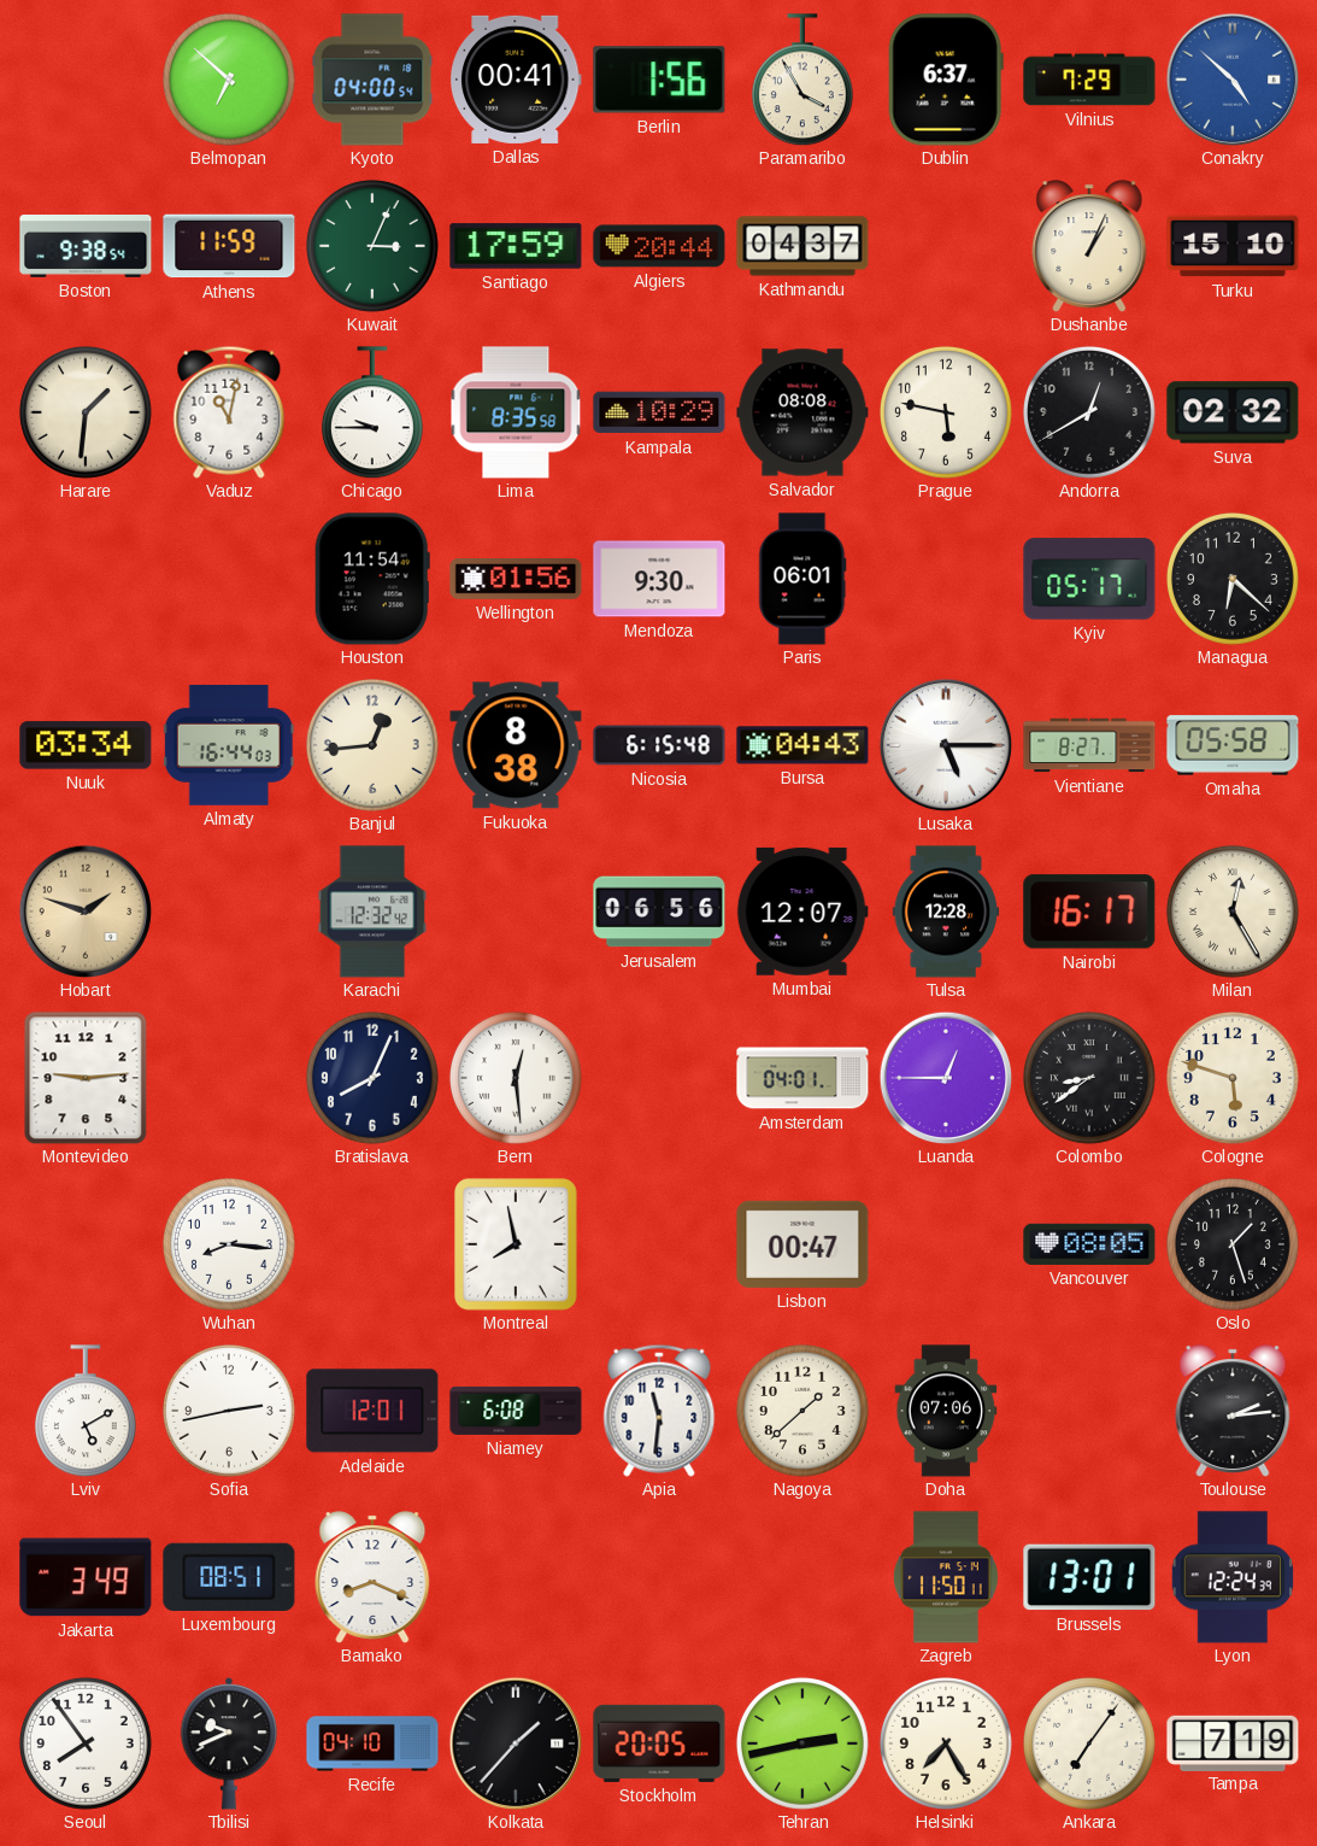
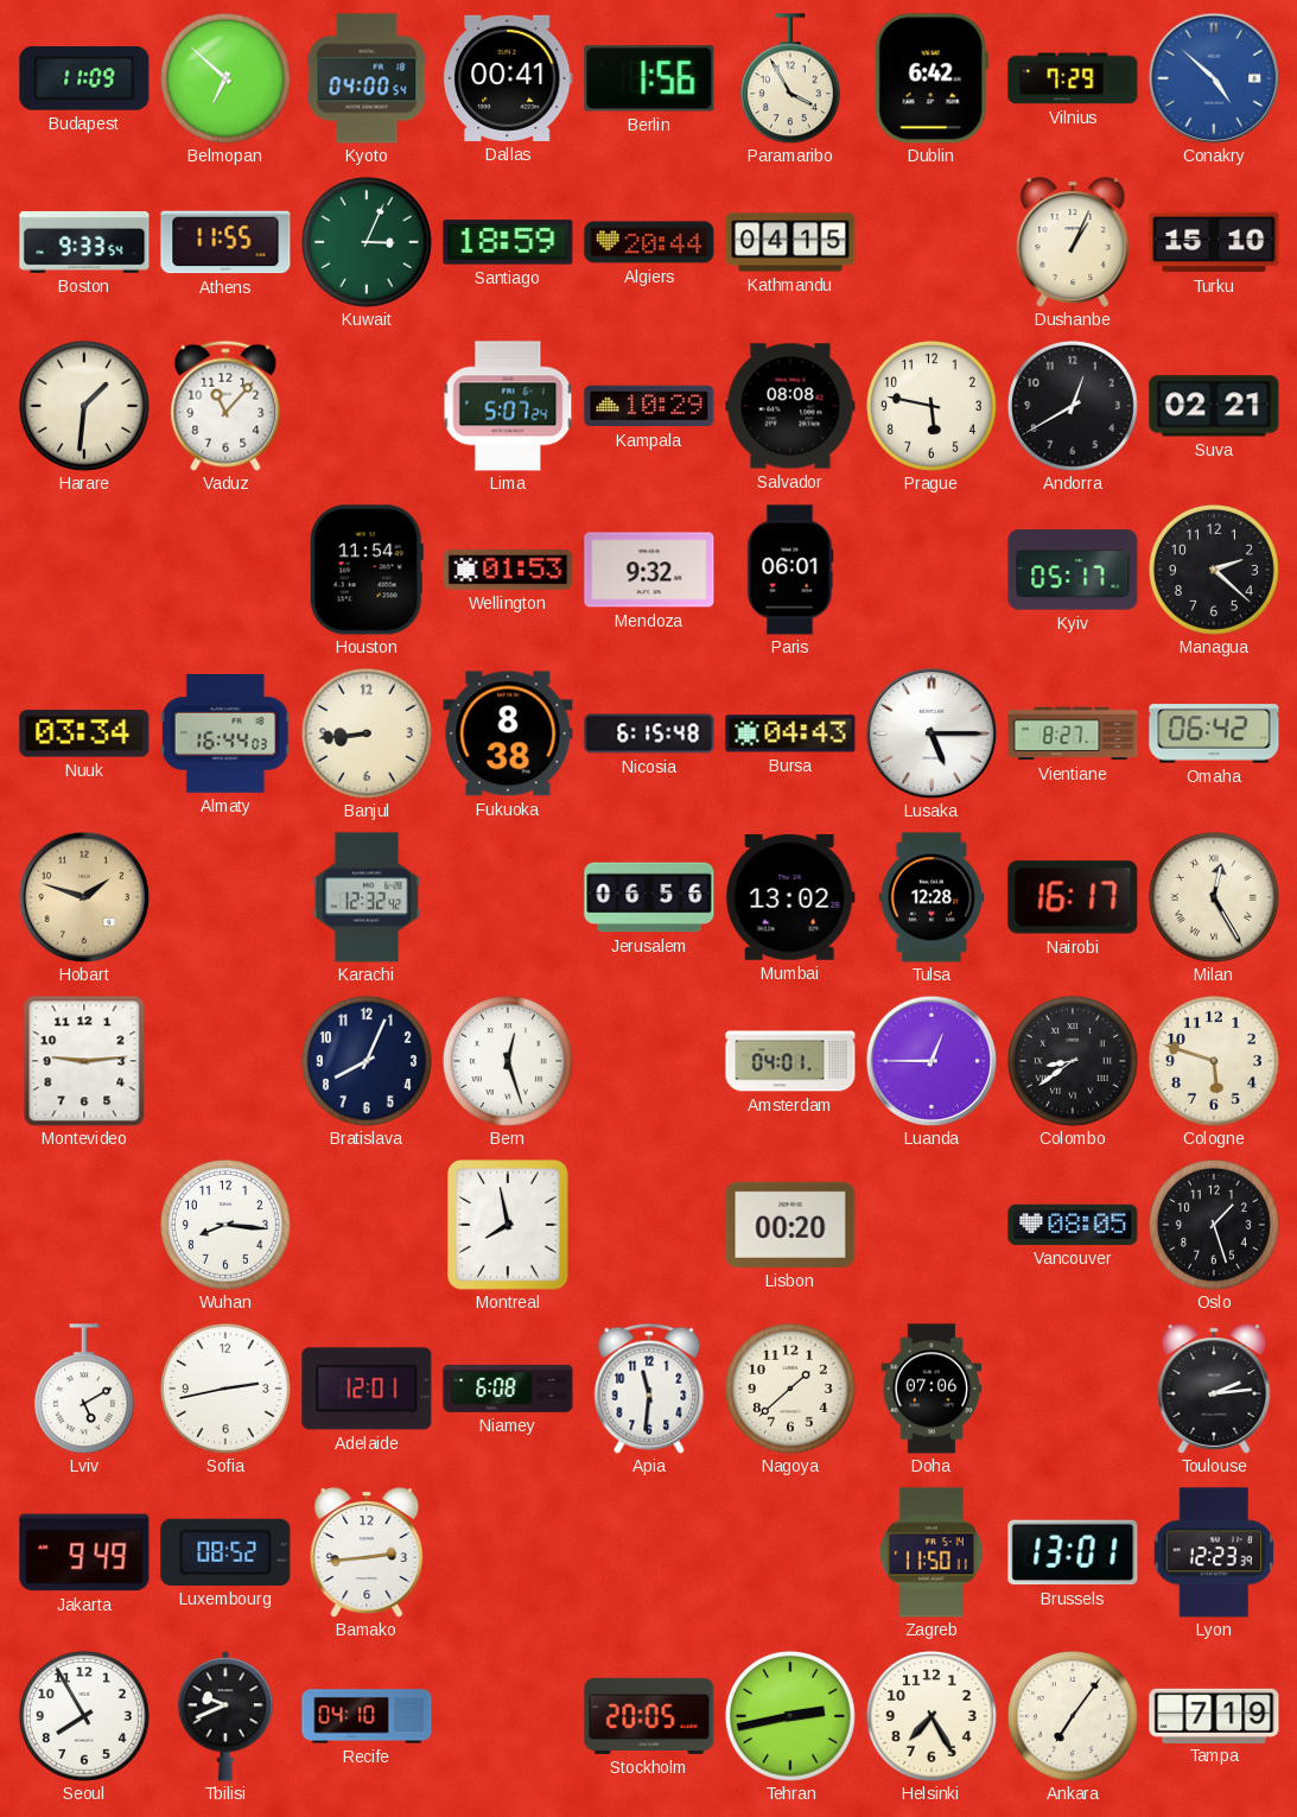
Budapest: none -> 11:09
Dublin: 6:37 -> 6:42
Boston: 9:38 -> 9:33
Athens: 11:59 -> 11:55
Santiago: 17:59 -> 18:59
Kathmandu: 04:37 -> 04:15
Vaduz: 11:02 -> 11:07
Chicago: 9:45 -> none
Lima: 8:35 -> 5:07
Suva: 02:32 -> 02:21
Wellington: 01:56 -> 01:53
Mendoza: 9:30 -> 9:32
Managua: 6:22 -> 2:22
Banjul: 12:44 -> 8:44
Omaha: 05:58 -> 06:42
Mumbai: 12:07 -> 13:02
Bern: 12:29 -> 12:27
Lisbon: 00:47 -> 00:20
Jakarta: 3:49 -> 9:49
Luxembourg: 08:51 -> 08:52
Bamako: 8:19 -> 2:44
Lyon: 12:24 -> 12:23
Seoul: 7:54 -> 7:55
Kolkata: 1:37 -> none
